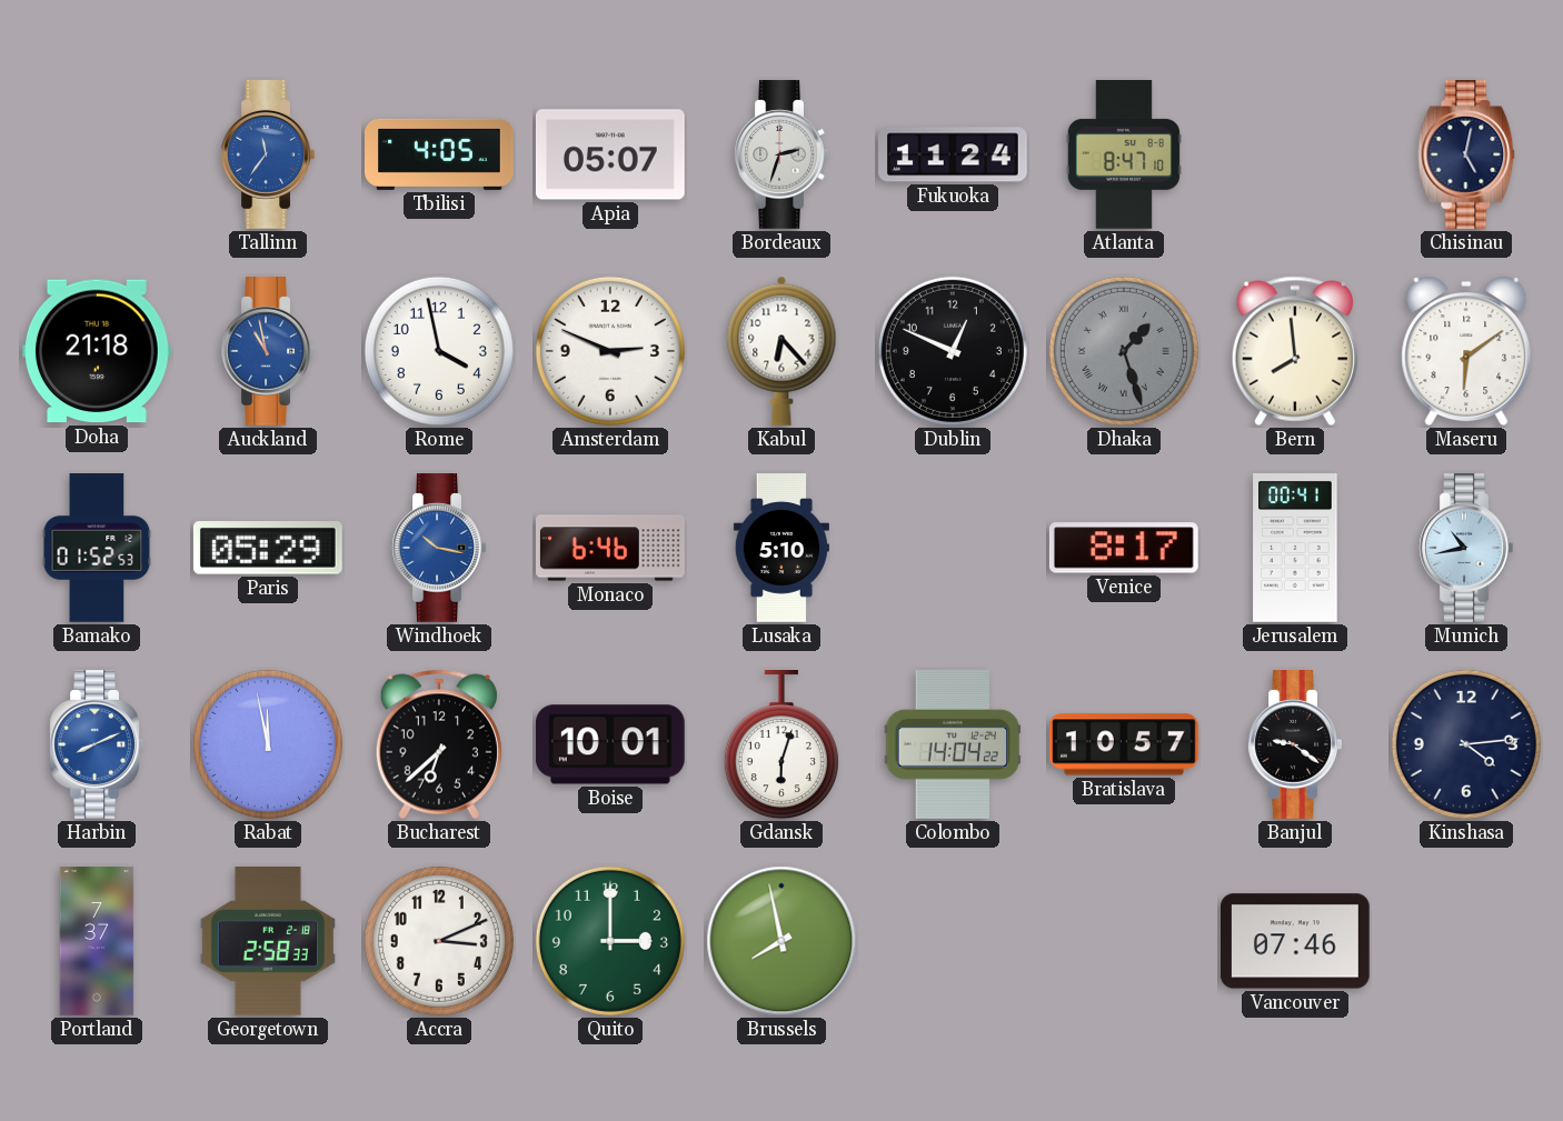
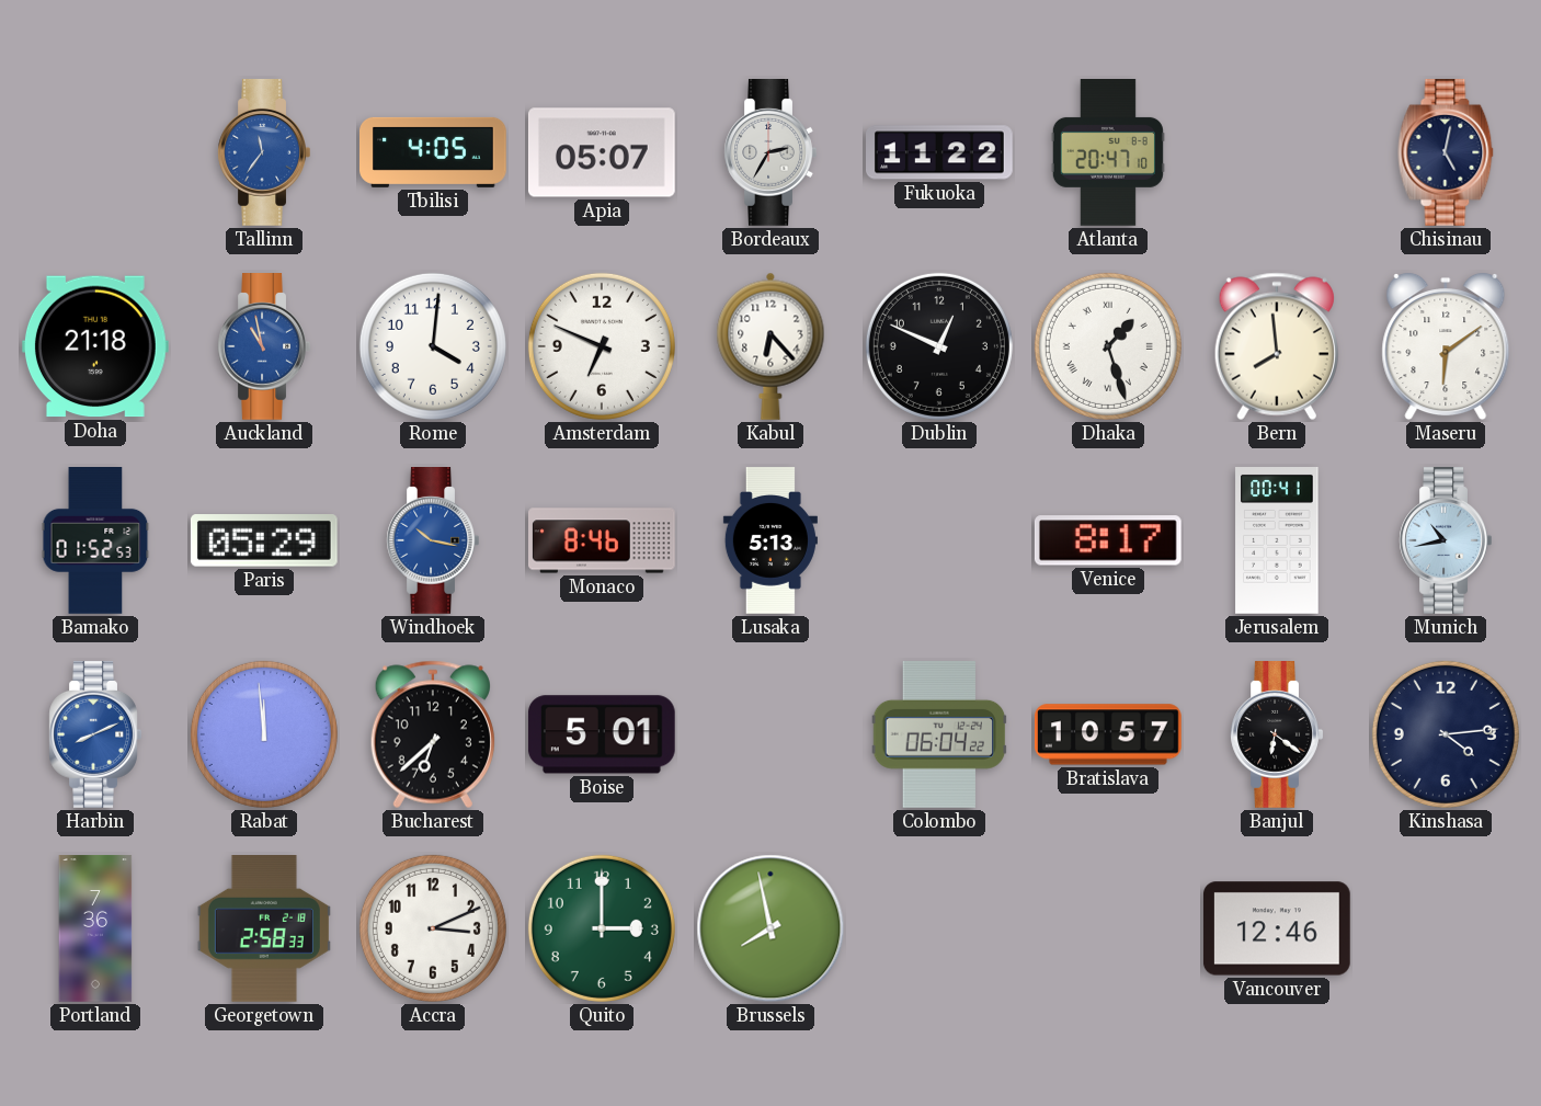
Bordeaux: 2:33 -> 2:35
Fukuoka: 11:24 -> 11:22
Atlanta: 8:47 -> 20:47
Rome: 3:58 -> 4:01
Amsterdam: 2:49 -> 6:49
Dhaka dial: grey -> white
Monaco: 6:46 -> 8:46
Lusaka: 5:10 -> 5:13
Rabat: 11:58 -> 11:59
Boise: 10:01 -> 5:01
Gdansk: 6:03 -> none
Colombo: 14:04 -> 06:04
Banjul: 9:21 -> 6:21
Portland: 7:37 -> 7:36
Vancouver: 07:46 -> 12:46
